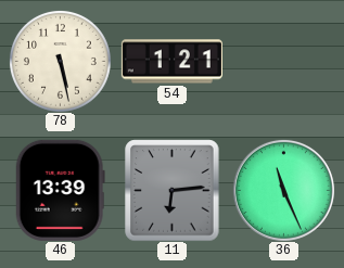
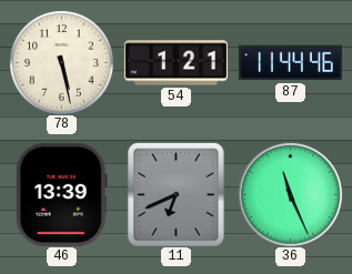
87: none -> 11:44
11: 6:14 -> 6:41
